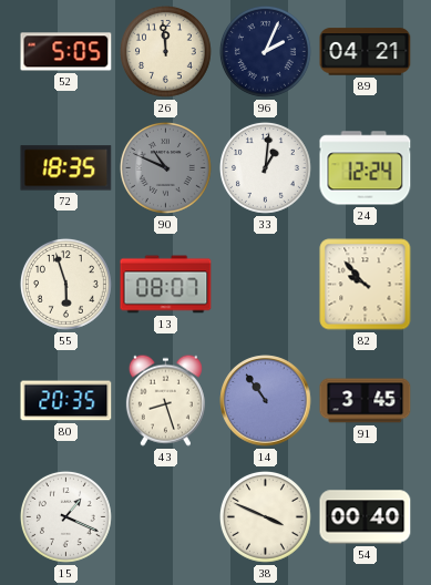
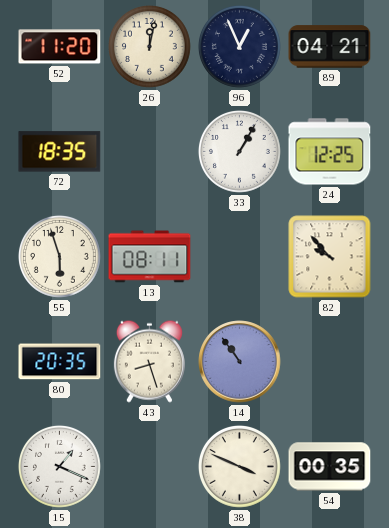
52: 5:05 -> 11:20
26: 11:59 -> 12:02
96: 2:04 -> 12:56
90: 10:49 -> none
33: 1:01 -> 1:05
24: 12:24 -> 12:25
13: 08:07 -> 08:11
91: 3:45 -> none
54: 00:40 -> 00:35
